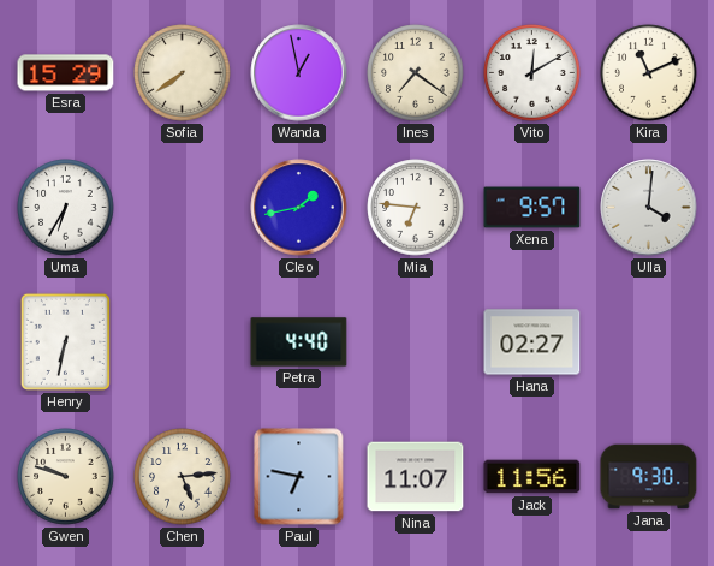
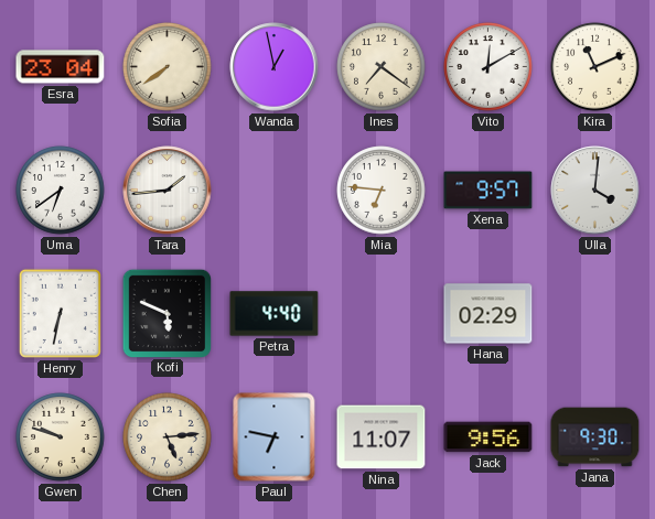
Esra: 15:29 -> 23:04
Uma: 6:35 -> 6:39
Tara: none -> 1:44
Cleo: 1:43 -> none
Kofi: none -> 5:49
Hana: 02:27 -> 02:29
Jack: 11:56 -> 9:56
